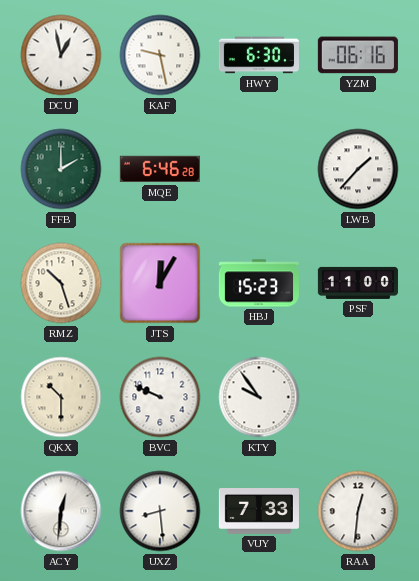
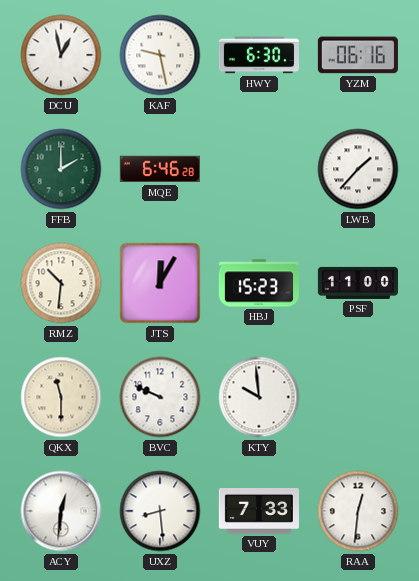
RMZ: 10:27 -> 10:31
QKX: 10:30 -> 11:30
KTY: 9:54 -> 9:59
